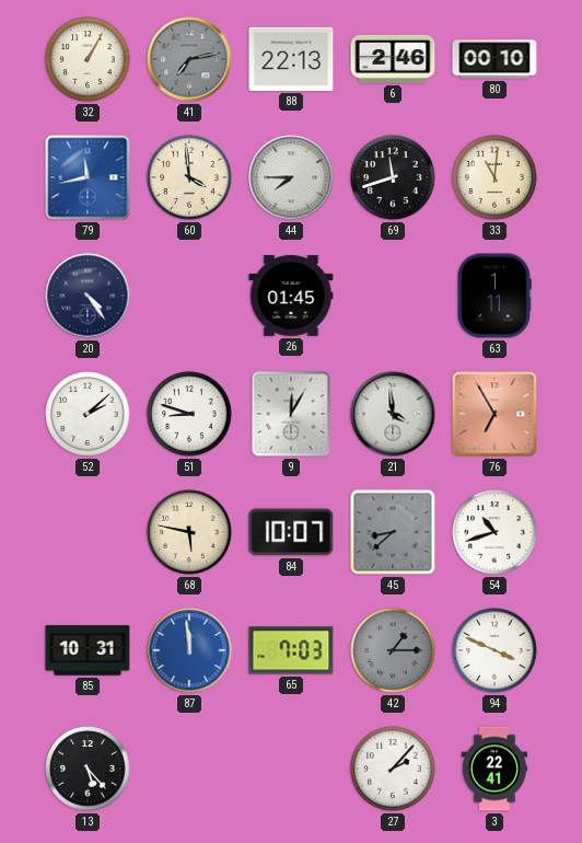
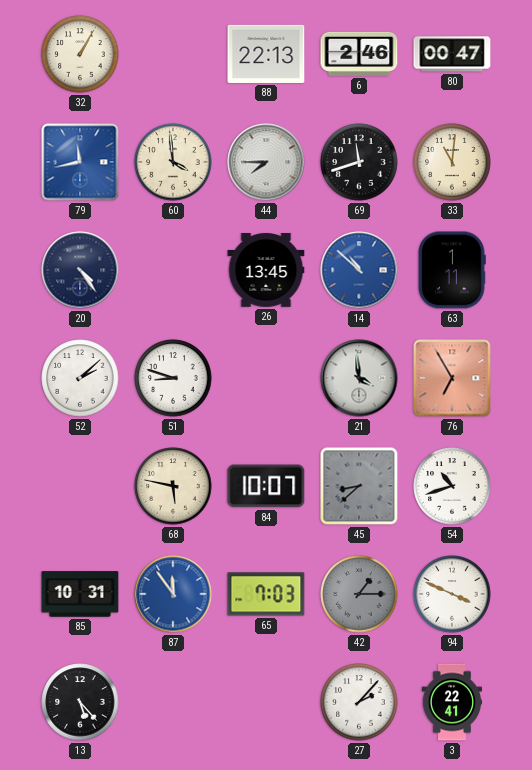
41: 7:13 -> none
80: 00:10 -> 00:47
26: 01:45 -> 13:45
14: none -> 10:52
9: 12:05 -> none
87: 11:59 -> 11:54
